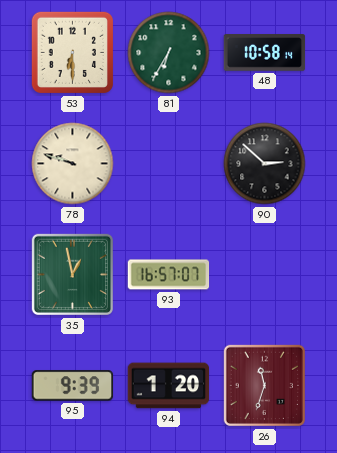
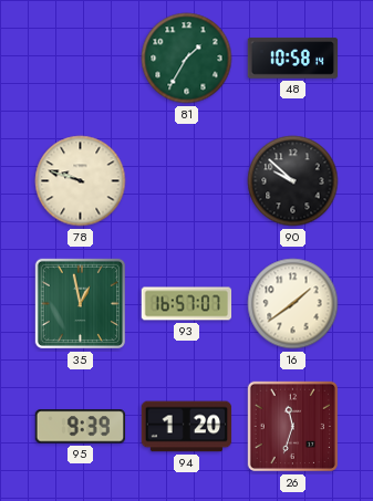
53: 6:30 -> none
81: 6:35 -> 1:35
90: 2:52 -> 9:52
16: none -> 1:39
